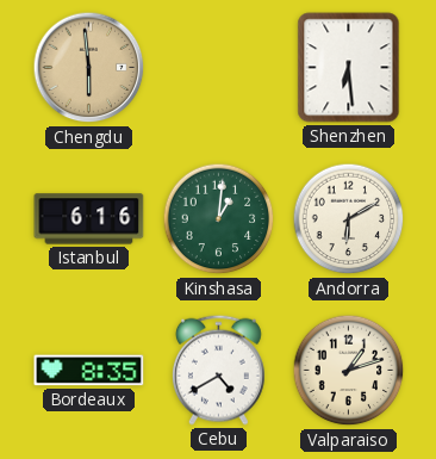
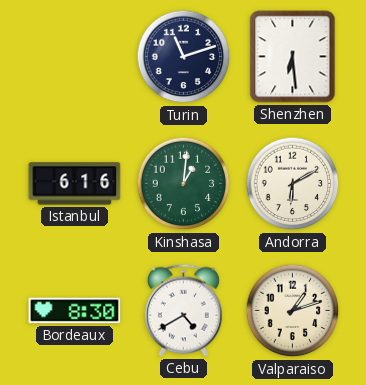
Chengdu: 5:59 -> none
Turin: none -> 11:12
Bordeaux: 8:35 -> 8:30
